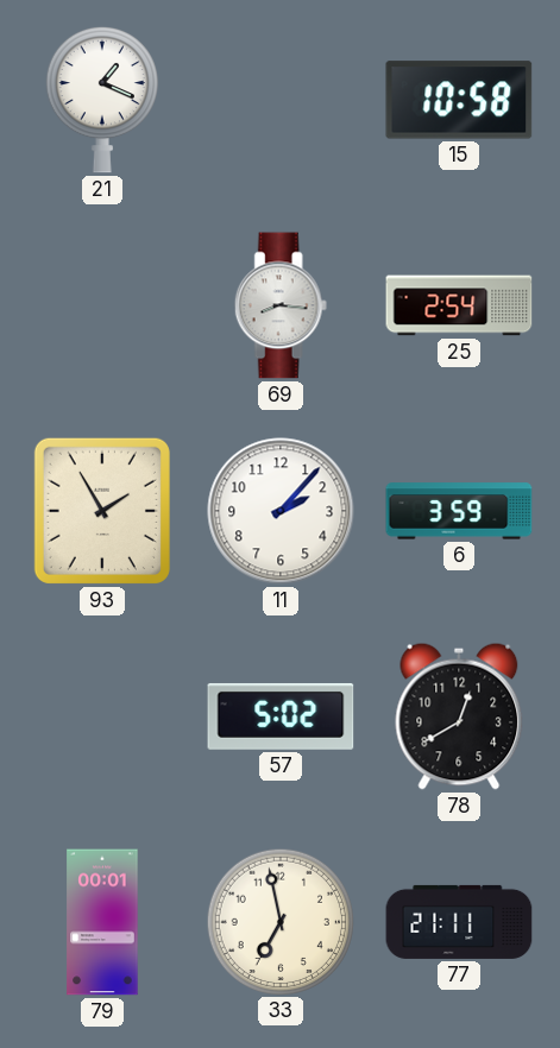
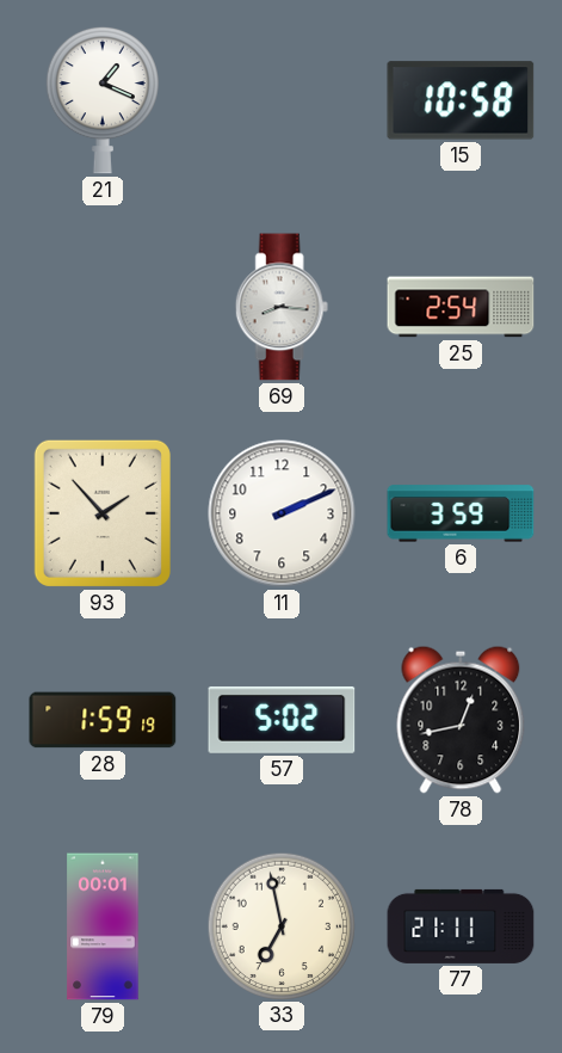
93: 1:55 -> 1:53
11: 2:07 -> 2:11
28: none -> 1:59
78: 12:40 -> 12:43
